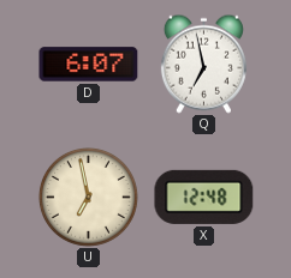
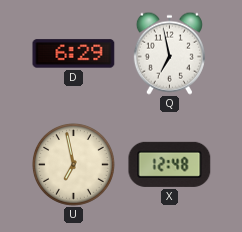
D: 6:07 -> 6:29
